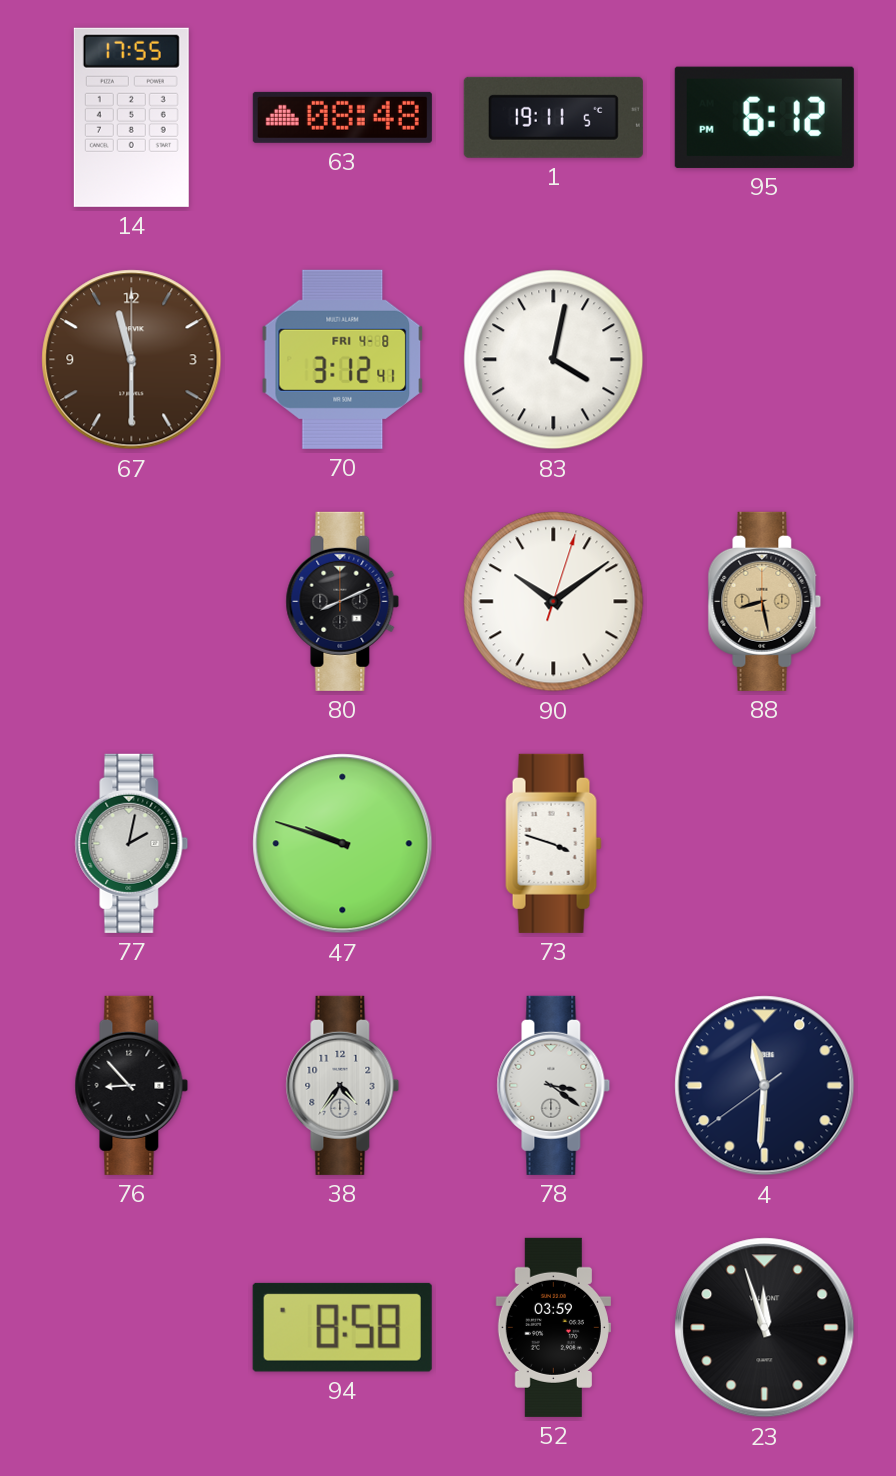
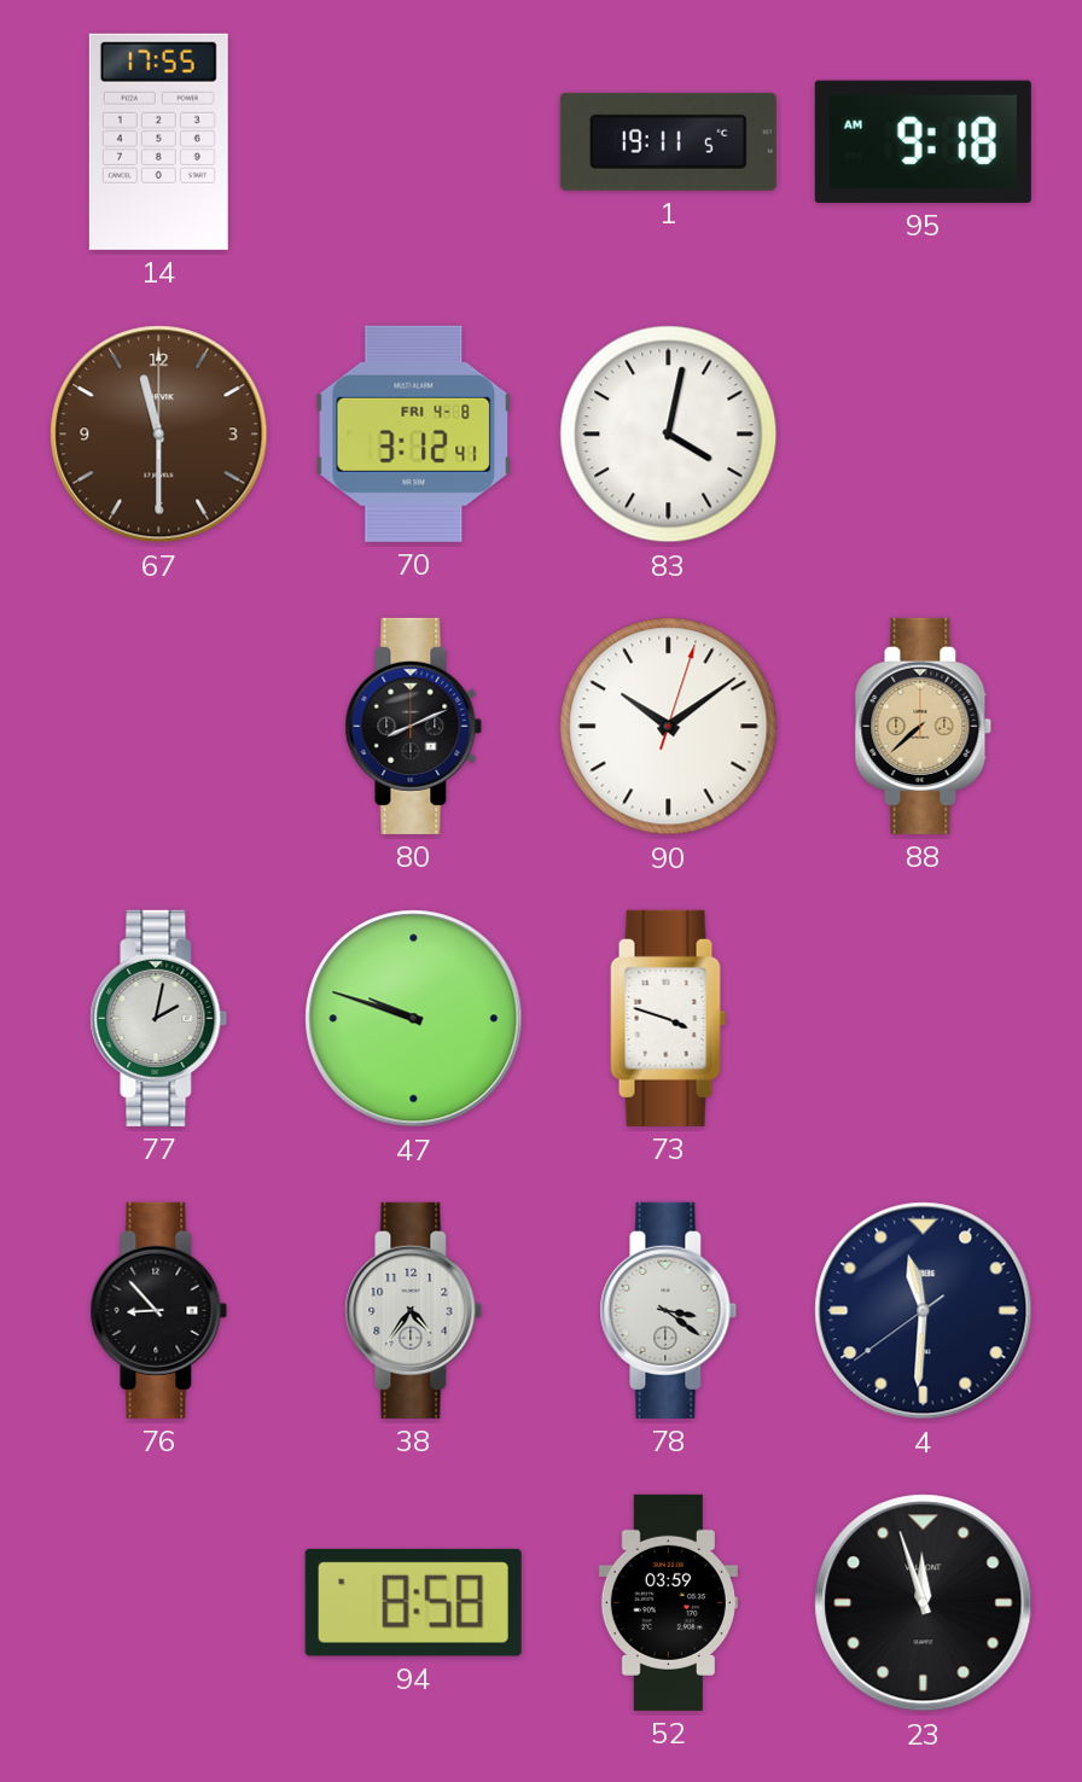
63: 08:48 -> none
95: 6:12 -> 9:18
88: 8:28 -> 7:38
